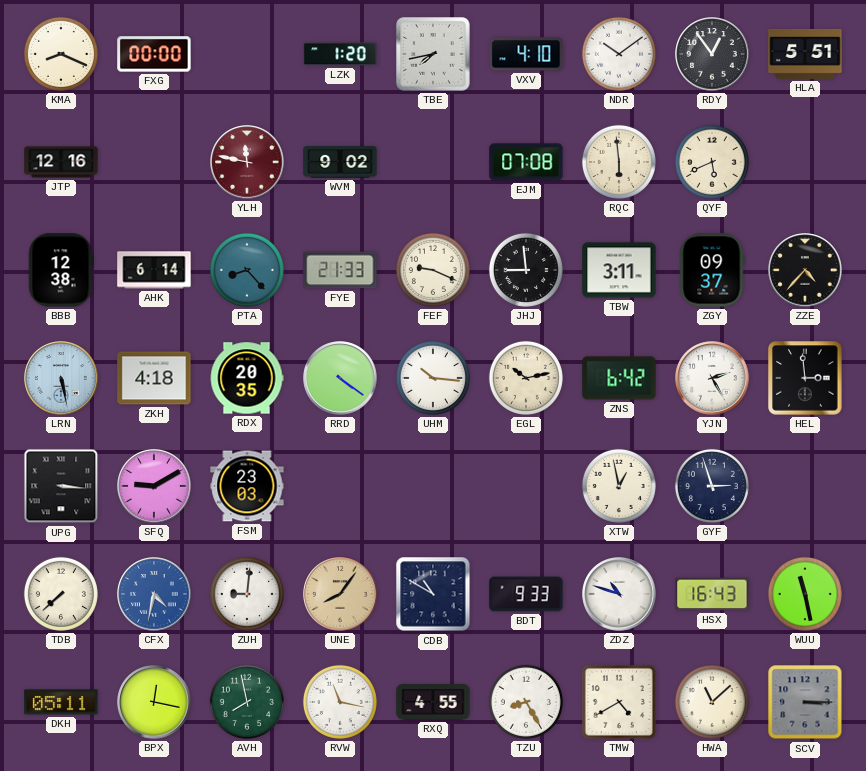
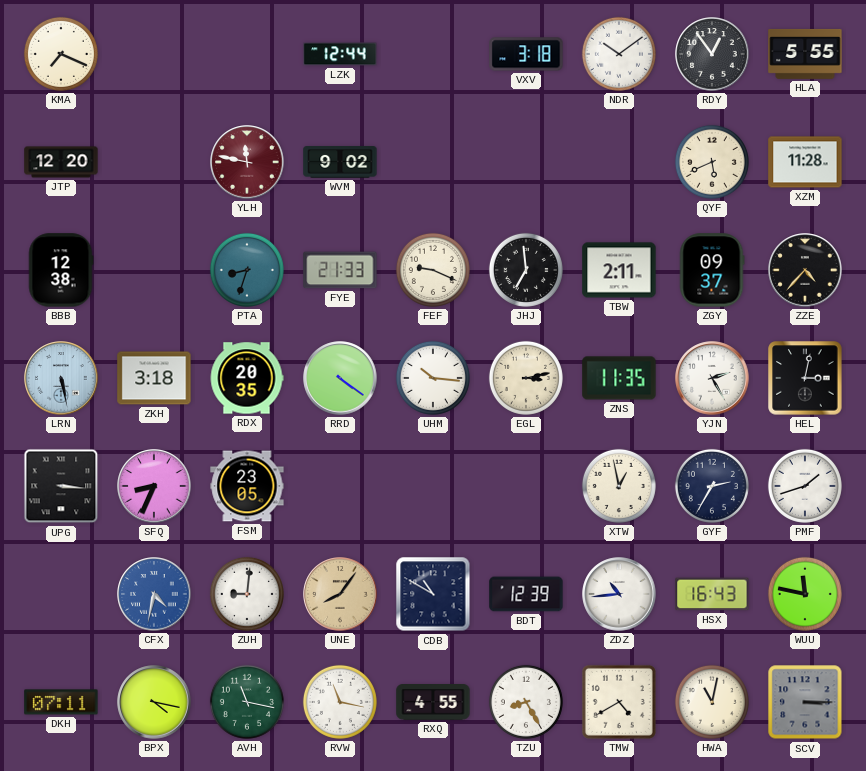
KMA: 8:19 -> 7:19
FXG: 00:00 -> none
LZK: 1:20 -> 12:44
TBE: 7:43 -> none
VXV: 4:10 -> 3:18
HLA: 5:51 -> 5:55
JTP: 12:16 -> 12:20
EJM: 07:08 -> none
RQC: 5:59 -> none
XZM: none -> 11:28
AHK: 6:14 -> none
PTA: 8:23 -> 8:33
JHJ: 8:59 -> 6:59
TBW: 3:11 -> 2:11
ZKH: 4:18 -> 3:18
EGL: 10:13 -> 3:13
ZNS: 6:42 -> 11:35
HEL: 2:59 -> 3:02
SFQ: 9:10 -> 8:34
FSM: 23:03 -> 23:05
GYF: 2:57 -> 2:35
PMF: none -> 1:42
TDB: 7:38 -> none
BDT: 9:33 -> 12:39
ZDZ: 10:48 -> 10:44
WUU: 11:28 -> 11:47
DKH: 05:11 -> 07:11
BPX: 12:17 -> 4:17
AVH: 7:58 -> 11:17
HWA: 11:08 -> 11:02
